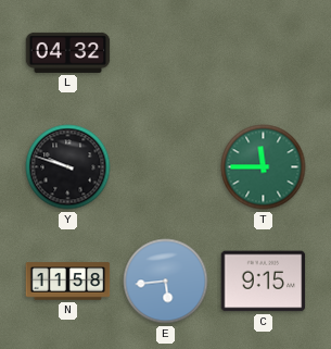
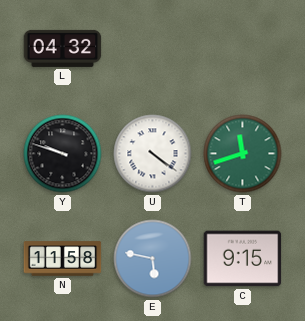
U: none -> 4:21
T: 11:45 -> 11:42
E: 5:44 -> 5:47
